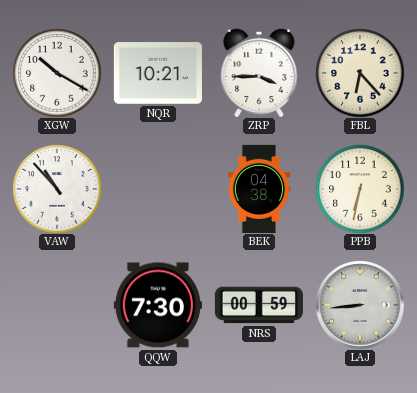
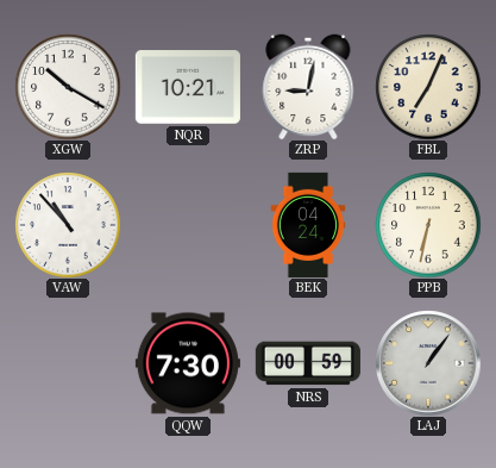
ZRP: 3:45 -> 9:02
FBL: 6:23 -> 7:04
BEK: 04:38 -> 04:24
LAJ: 8:44 -> 1:06
